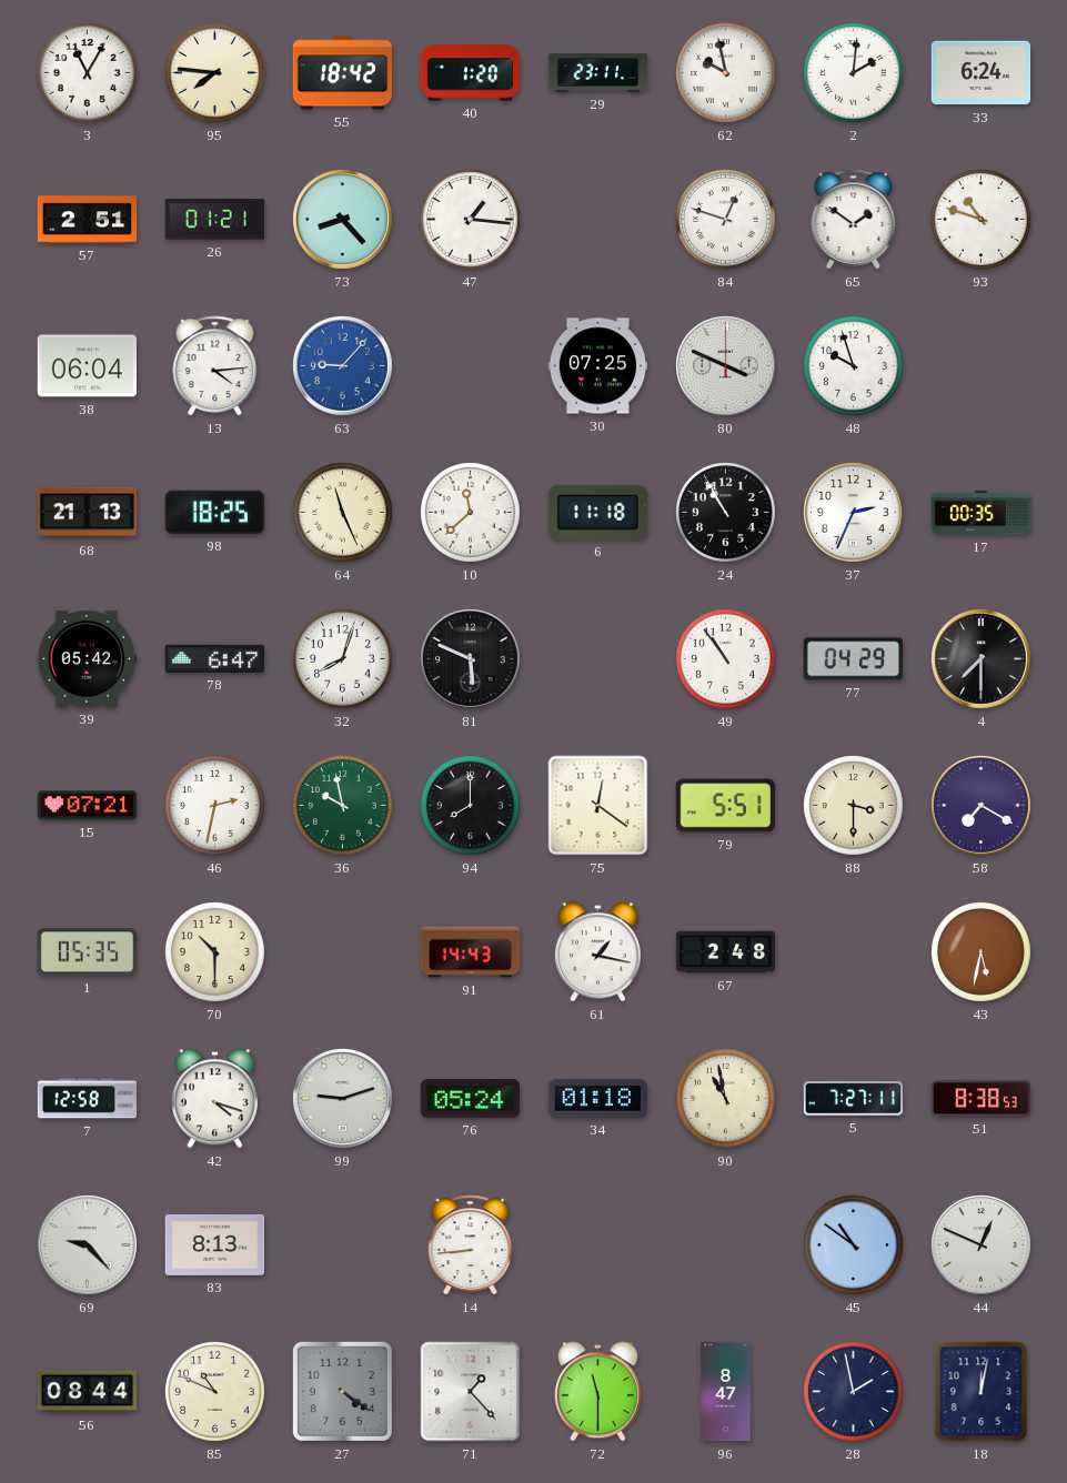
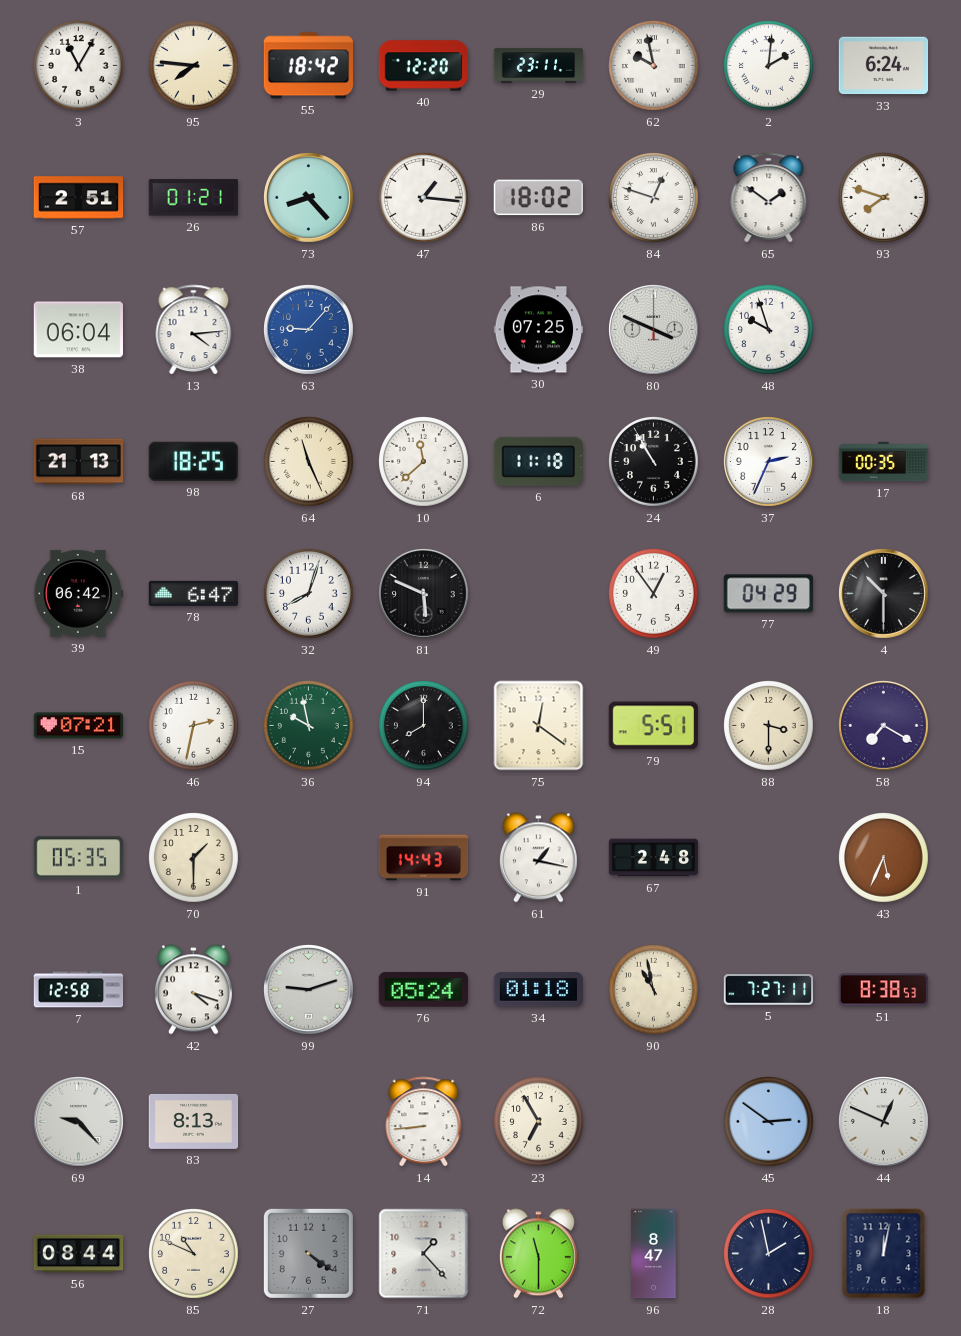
40: 1:20 -> 12:20
86: none -> 18:02
93: 10:48 -> 7:48
39: 05:42 -> 06:42
49: 10:54 -> 12:54
4: 7:30 -> 10:30
70: 10:30 -> 1:30
43: 5:32 -> 5:34
23: none -> 6:55
45: 10:51 -> 2:51
